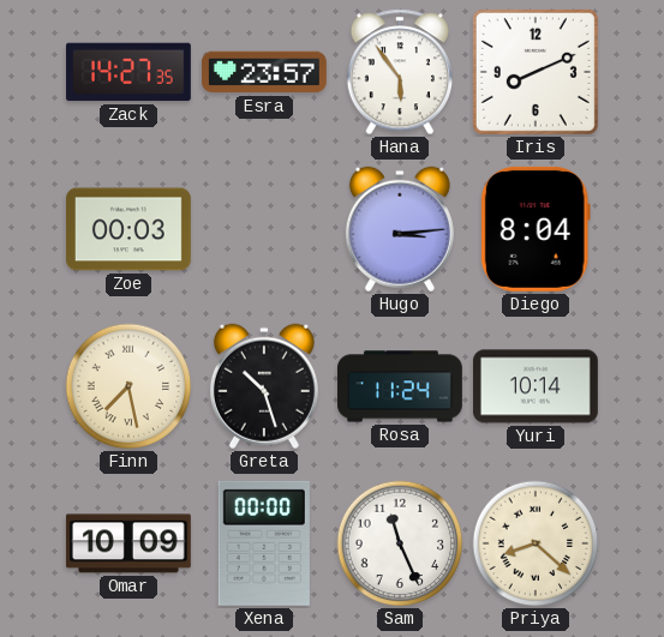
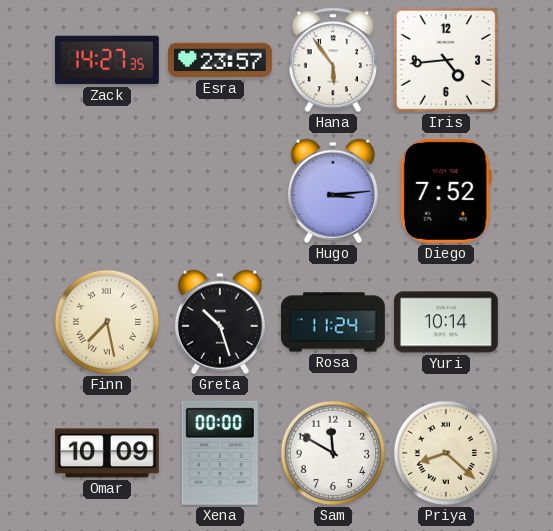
Iris: 8:11 -> 4:44
Zoe: 00:03 -> none
Diego: 8:04 -> 7:52
Sam: 11:26 -> 11:50
